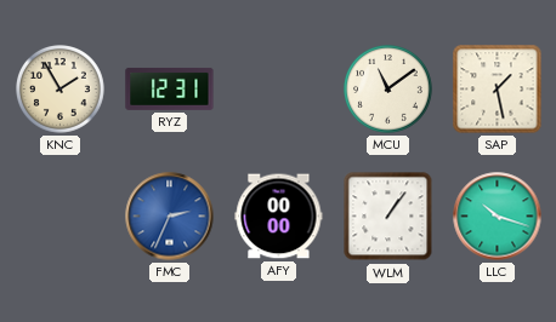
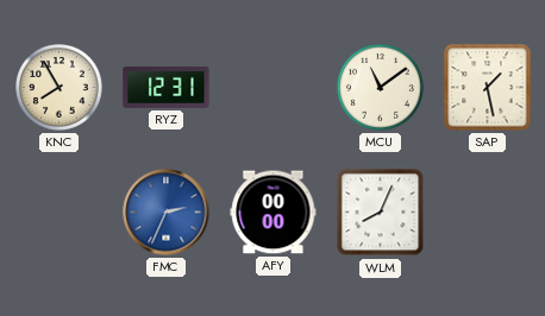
KNC: 1:55 -> 7:55
WLM: 1:06 -> 8:04
LLC: 10:18 -> none
